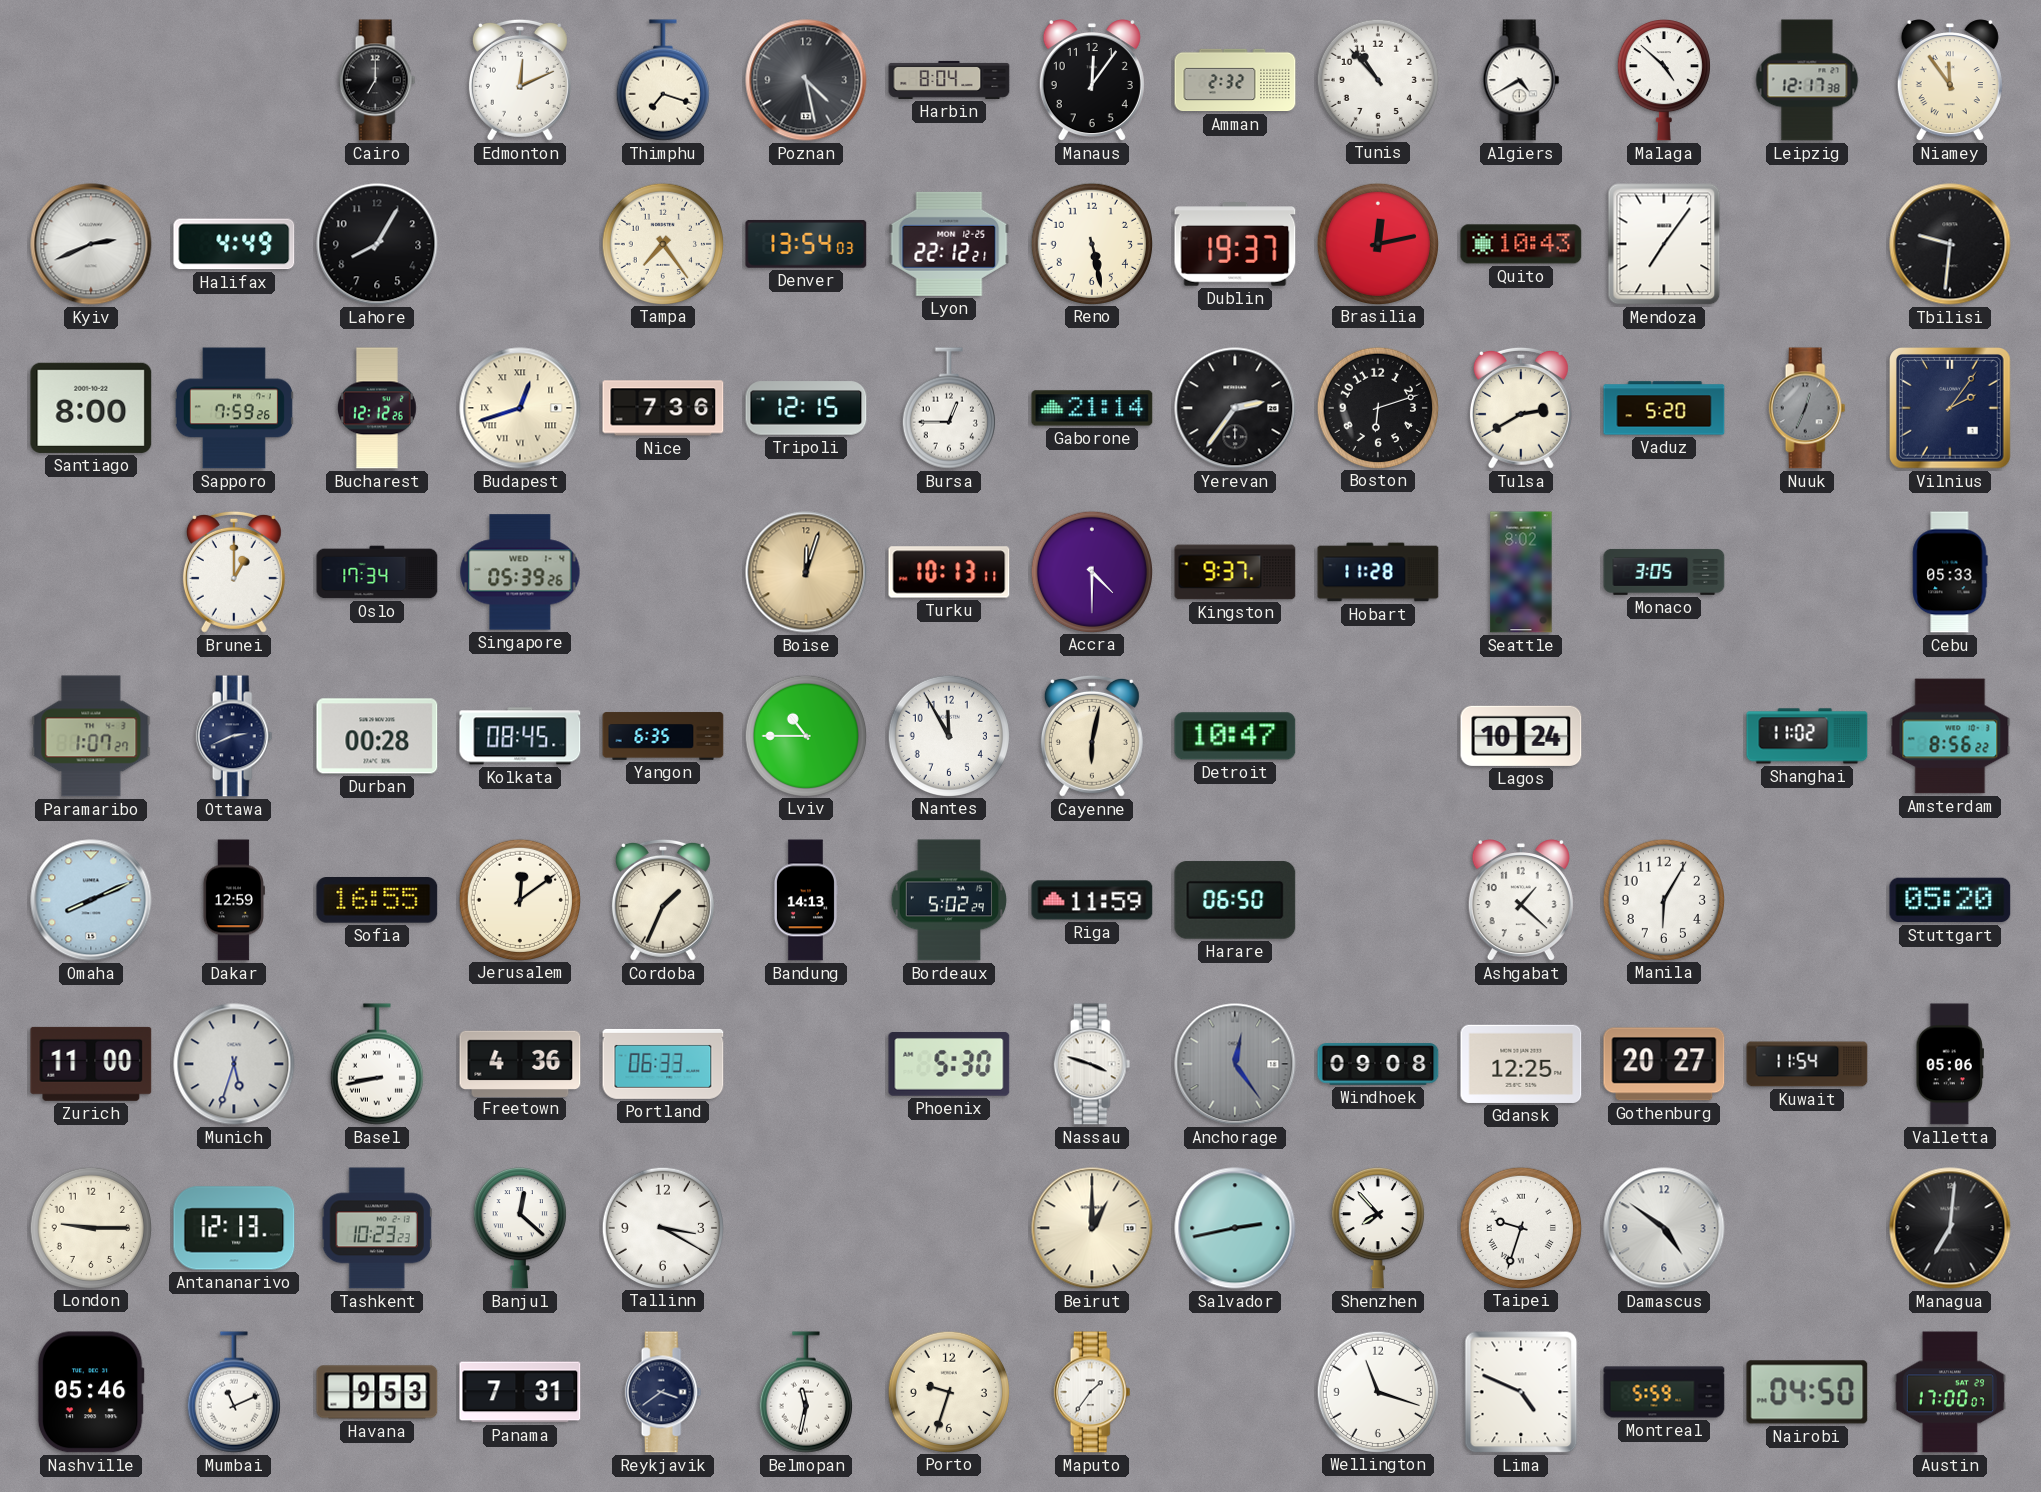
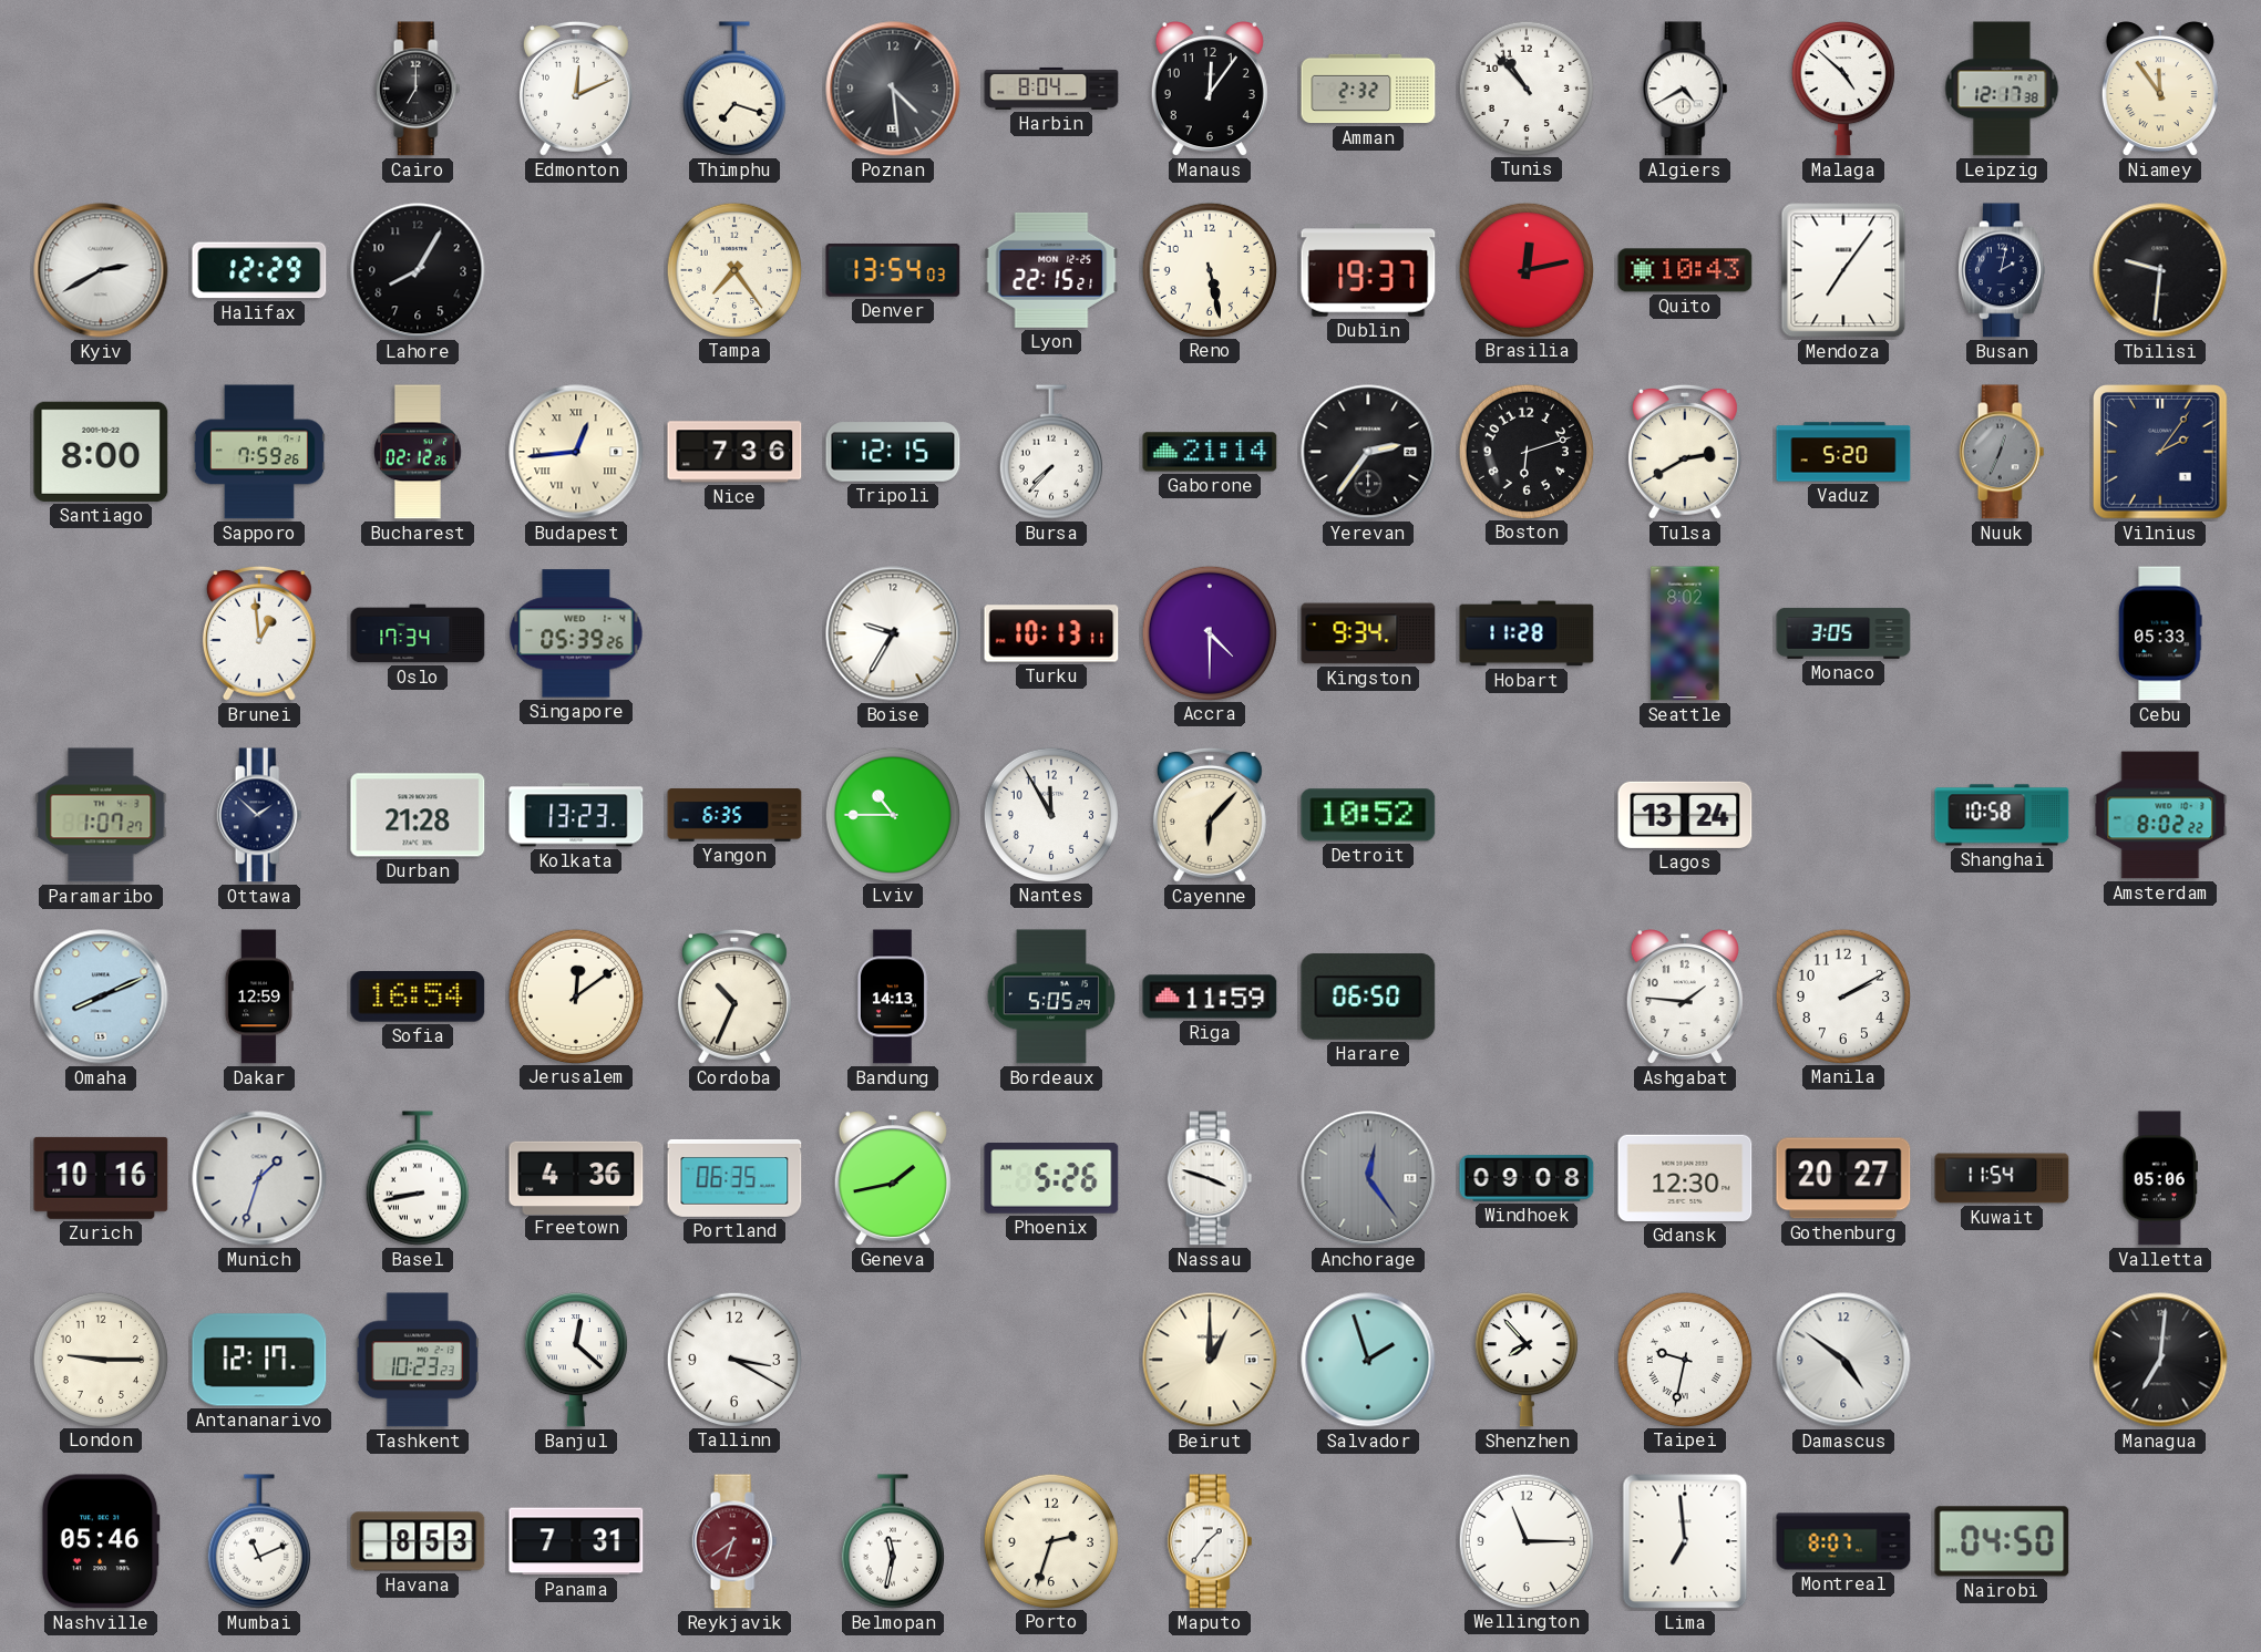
Poznan: 4:28 -> 4:29
Kyiv: 2:41 -> 2:40
Halifax: 4:49 -> 12:29
Lyon: 22:12 -> 22:15
Busan: none -> 2:02
Bucharest: 12:12 -> 02:12
Budapest: 12:42 -> 12:44
Bursa: 12:45 -> 7:37
Brunei: 1:00 -> 12:59
Boise: 12:03 -> 9:35
Boise dial: champagne -> white
Kingston: 9:37 -> 9:34
Ottawa: 2:41 -> 1:52
Durban: 00:28 -> 21:28
Kolkata: 08:45 -> 13:23
Cayenne: 6:02 -> 6:07
Detroit: 10:47 -> 10:52
Lagos: 10:24 -> 13:24
Shanghai: 11:02 -> 10:58
Amsterdam: 8:56 -> 8:02
Sofia: 16:55 -> 16:54
Cordoba: 1:34 -> 10:34
Bordeaux: 5:02 -> 5:05
Ashgabat: 1:22 -> 1:46
Manila: 6:05 -> 2:10
Stuttgart: 05:20 -> none
Zurich: 11:00 -> 10:16
Munich: 5:33 -> 1:33
Portland: 06:33 -> 06:35
Geneva: none -> 1:43
Phoenix: 5:30 -> 5:26
Gdansk: 12:25 -> 12:30
Antananarivo: 12:13 -> 12:17
Salvador: 2:43 -> 1:57
Taipei: 9:33 -> 9:32
Havana: 9:53 -> 8:53
Reykjavik: 3:39 -> 6:39
Reykjavik dial: navy -> burgundy
Porto: 9:33 -> 2:33
Wellington: 11:18 -> 11:15
Lima: 4:49 -> 6:59
Montreal: 5:59 -> 8:07
Austin: 17:00 -> none
